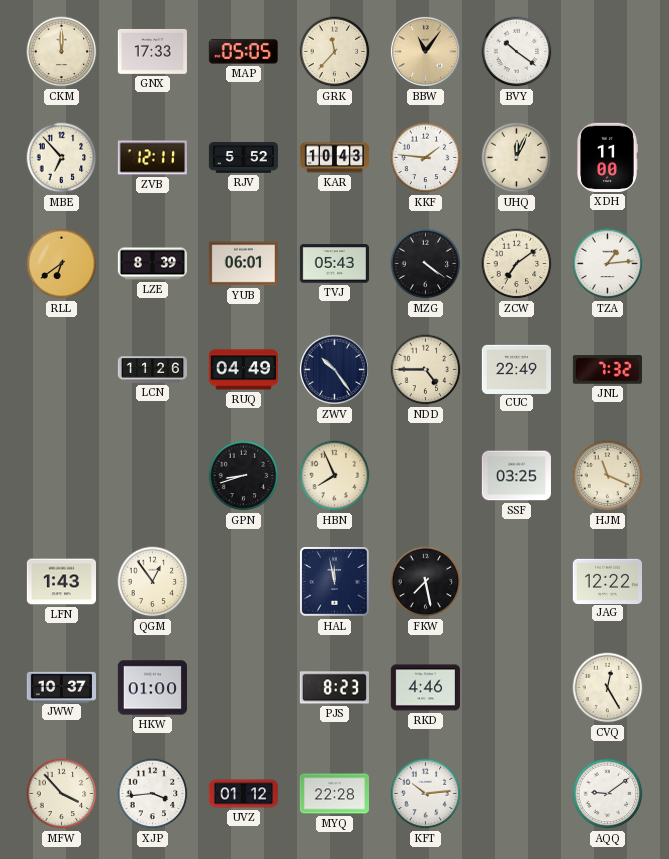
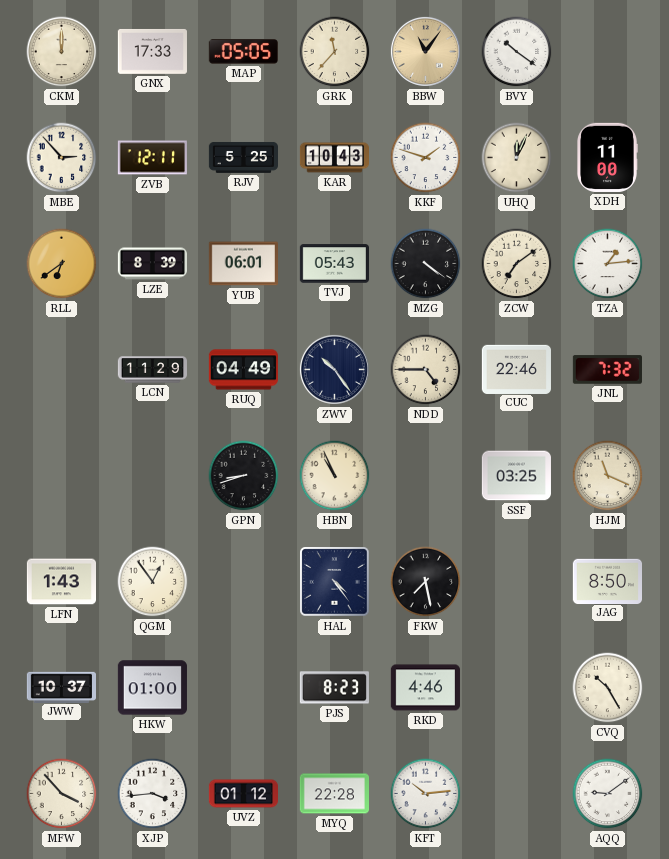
MBE: 6:53 -> 2:53
RJV: 5:52 -> 5:25
KKF: 1:46 -> 1:48
LCN: 11:26 -> 11:29
CUC: 22:49 -> 22:46
HBN: 7:56 -> 10:56
HAL: 11:58 -> 4:24
JAG: 12:22 -> 8:50
CVQ: 12:25 -> 10:25
